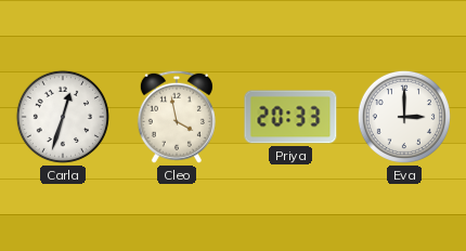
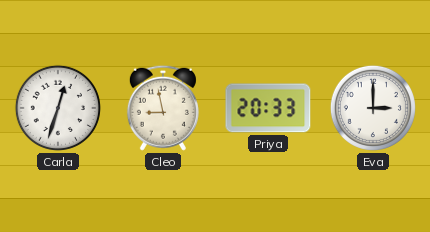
Cleo: 3:58 -> 8:58
